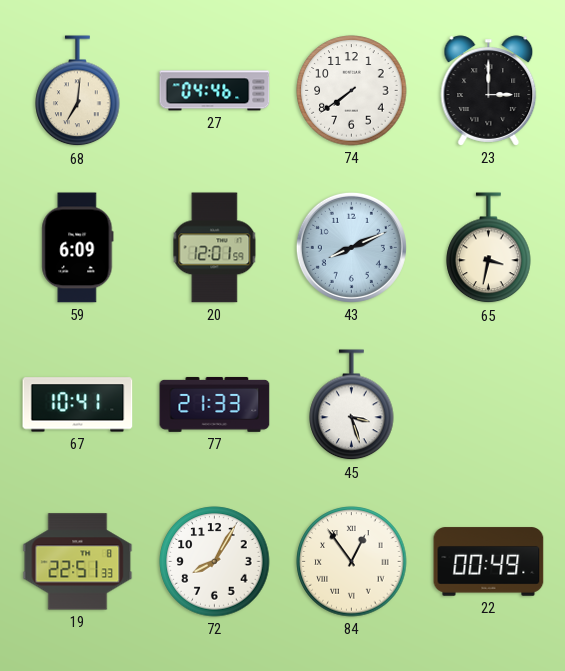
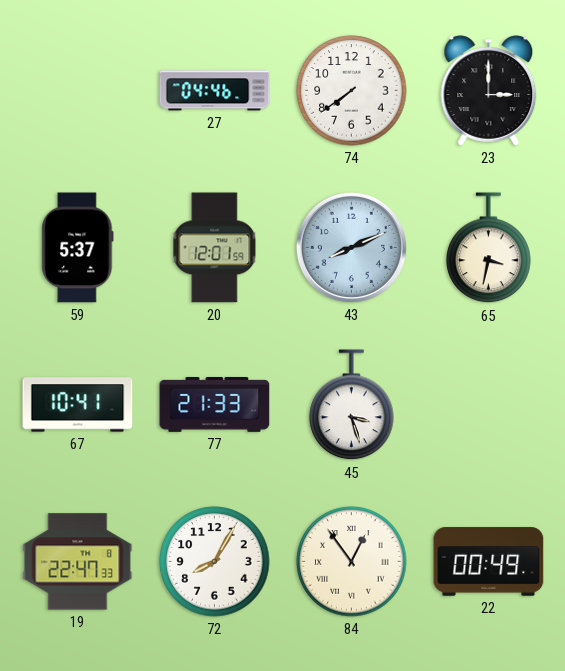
68: 7:01 -> none
59: 6:09 -> 5:37
19: 22:51 -> 22:47
